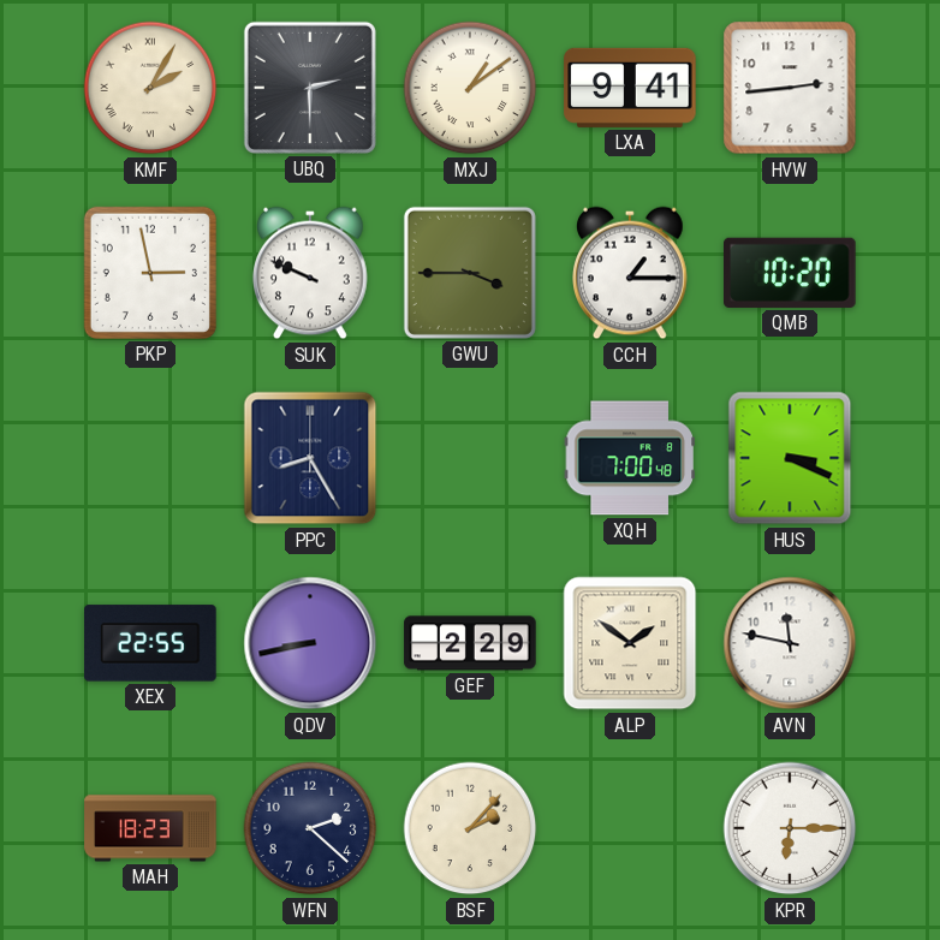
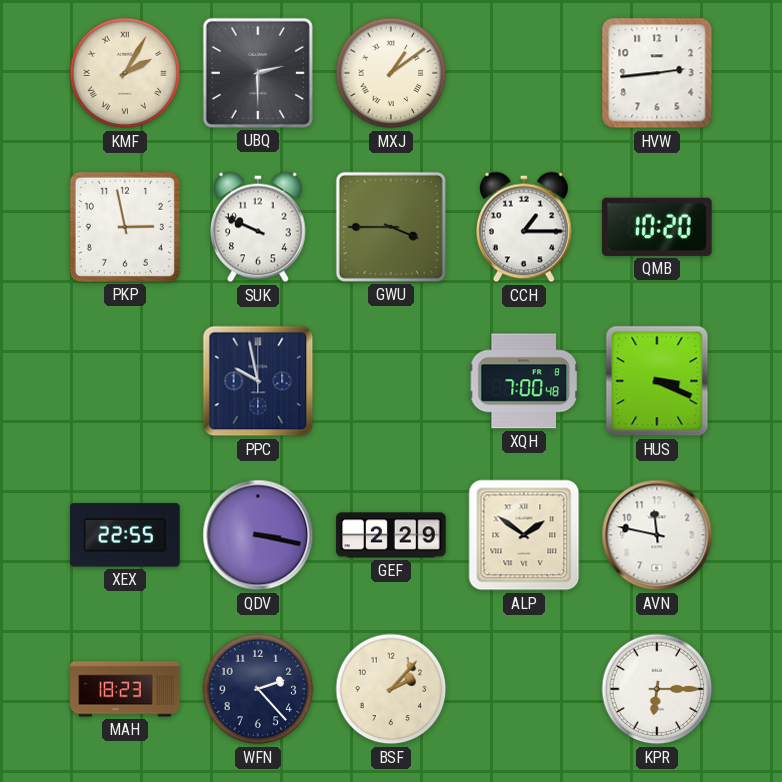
LXA: 9:41 -> none
PPC: 8:25 -> 9:58
QDV: 8:43 -> 3:17
WFN: 2:22 -> 2:23
